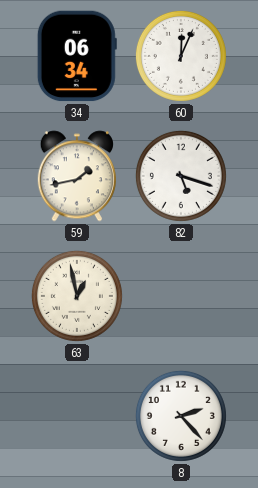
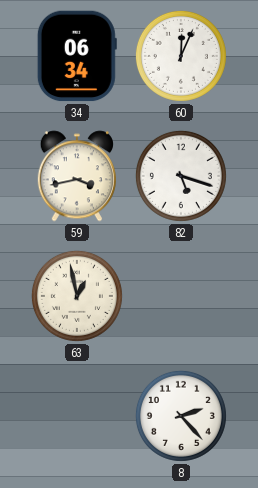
59: 1:43 -> 3:43
